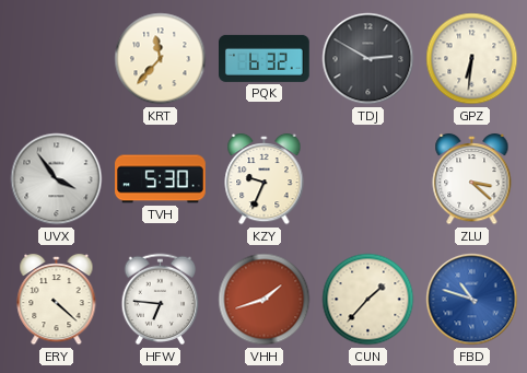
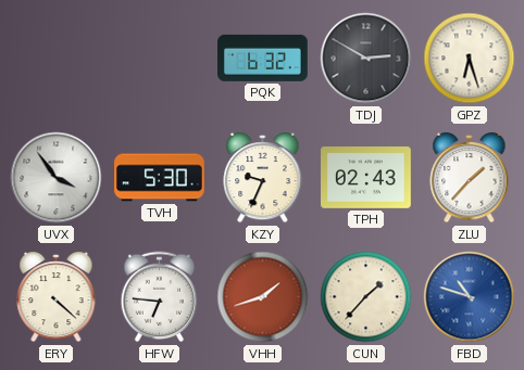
KRT: 11:37 -> none
GPZ: 6:31 -> 6:27
TPH: none -> 02:43
ZLU: 3:22 -> 1:37
